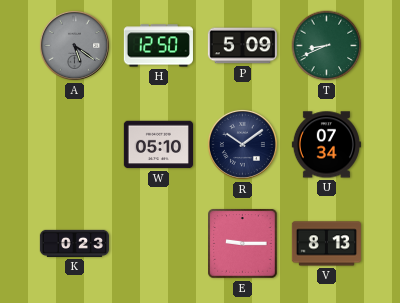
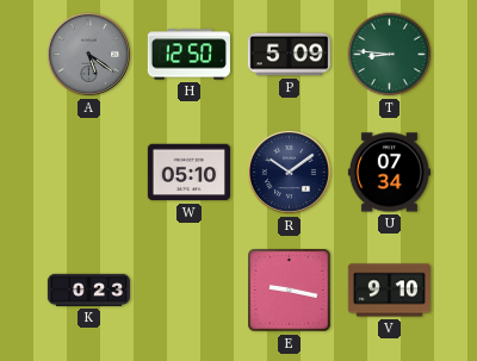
T: 8:41 -> 8:46
E: 9:15 -> 9:17
V: 8:13 -> 9:10
